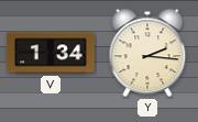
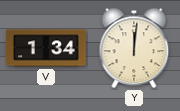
Y: 2:16 -> 12:01
